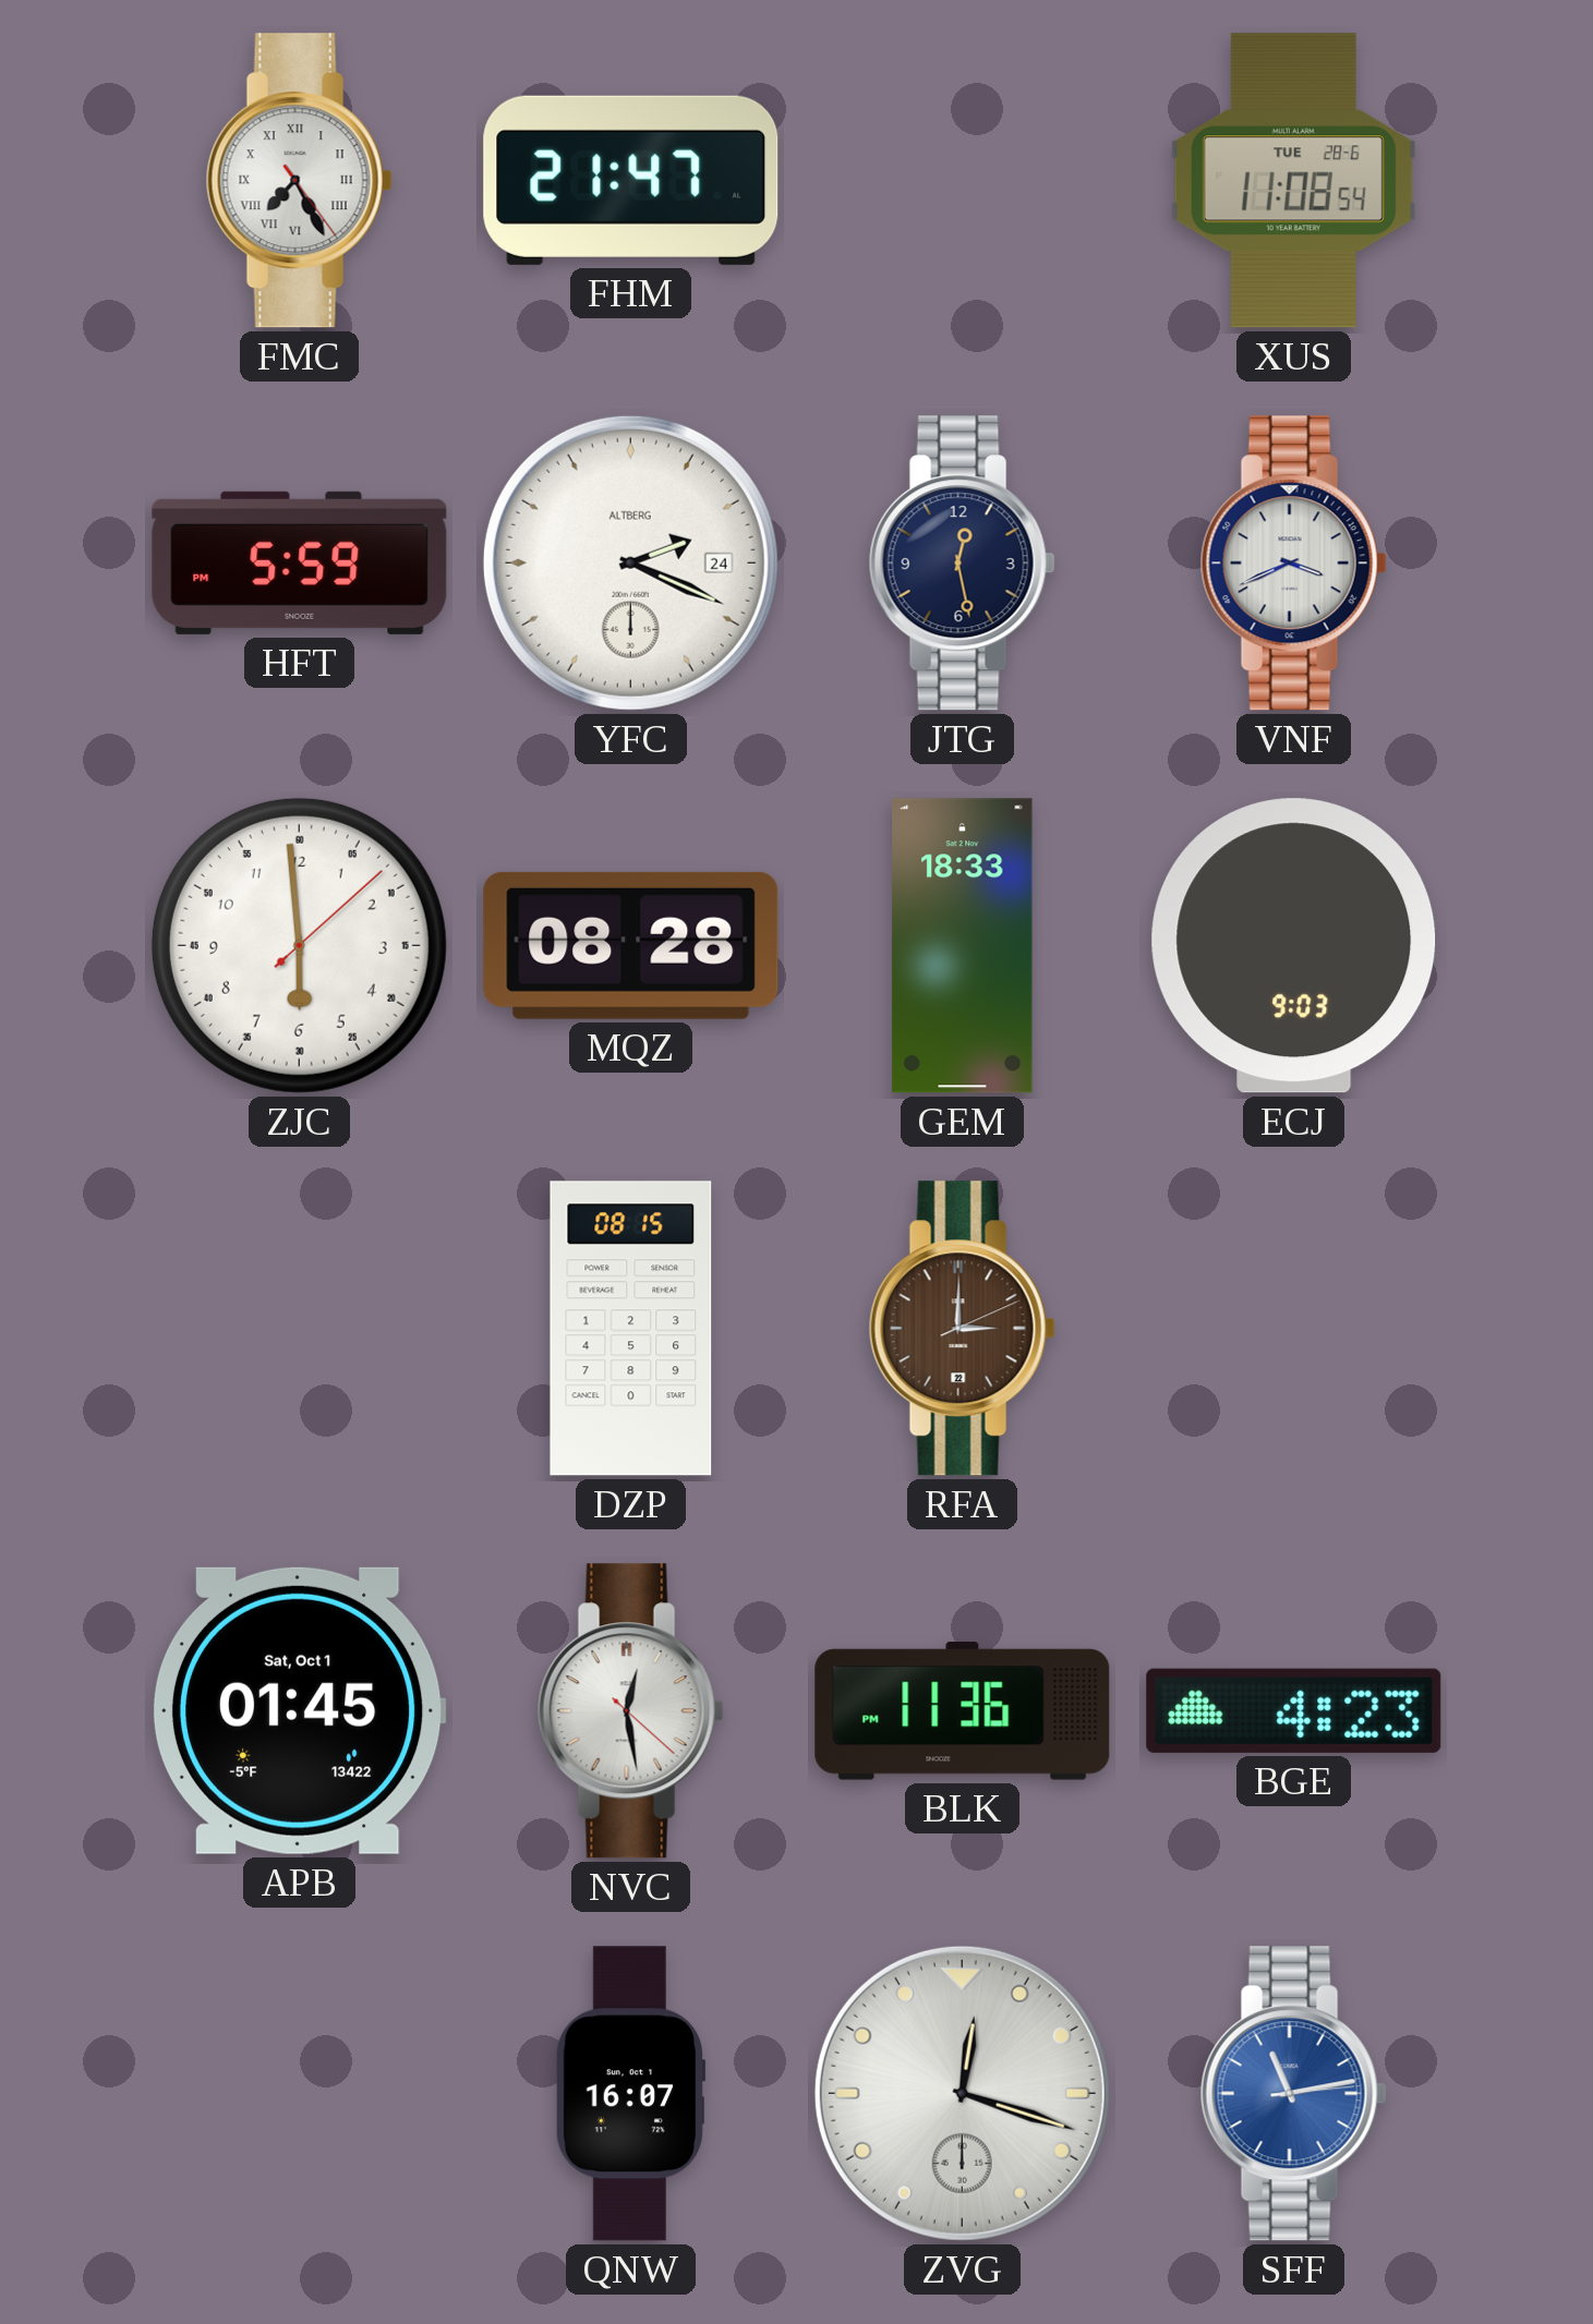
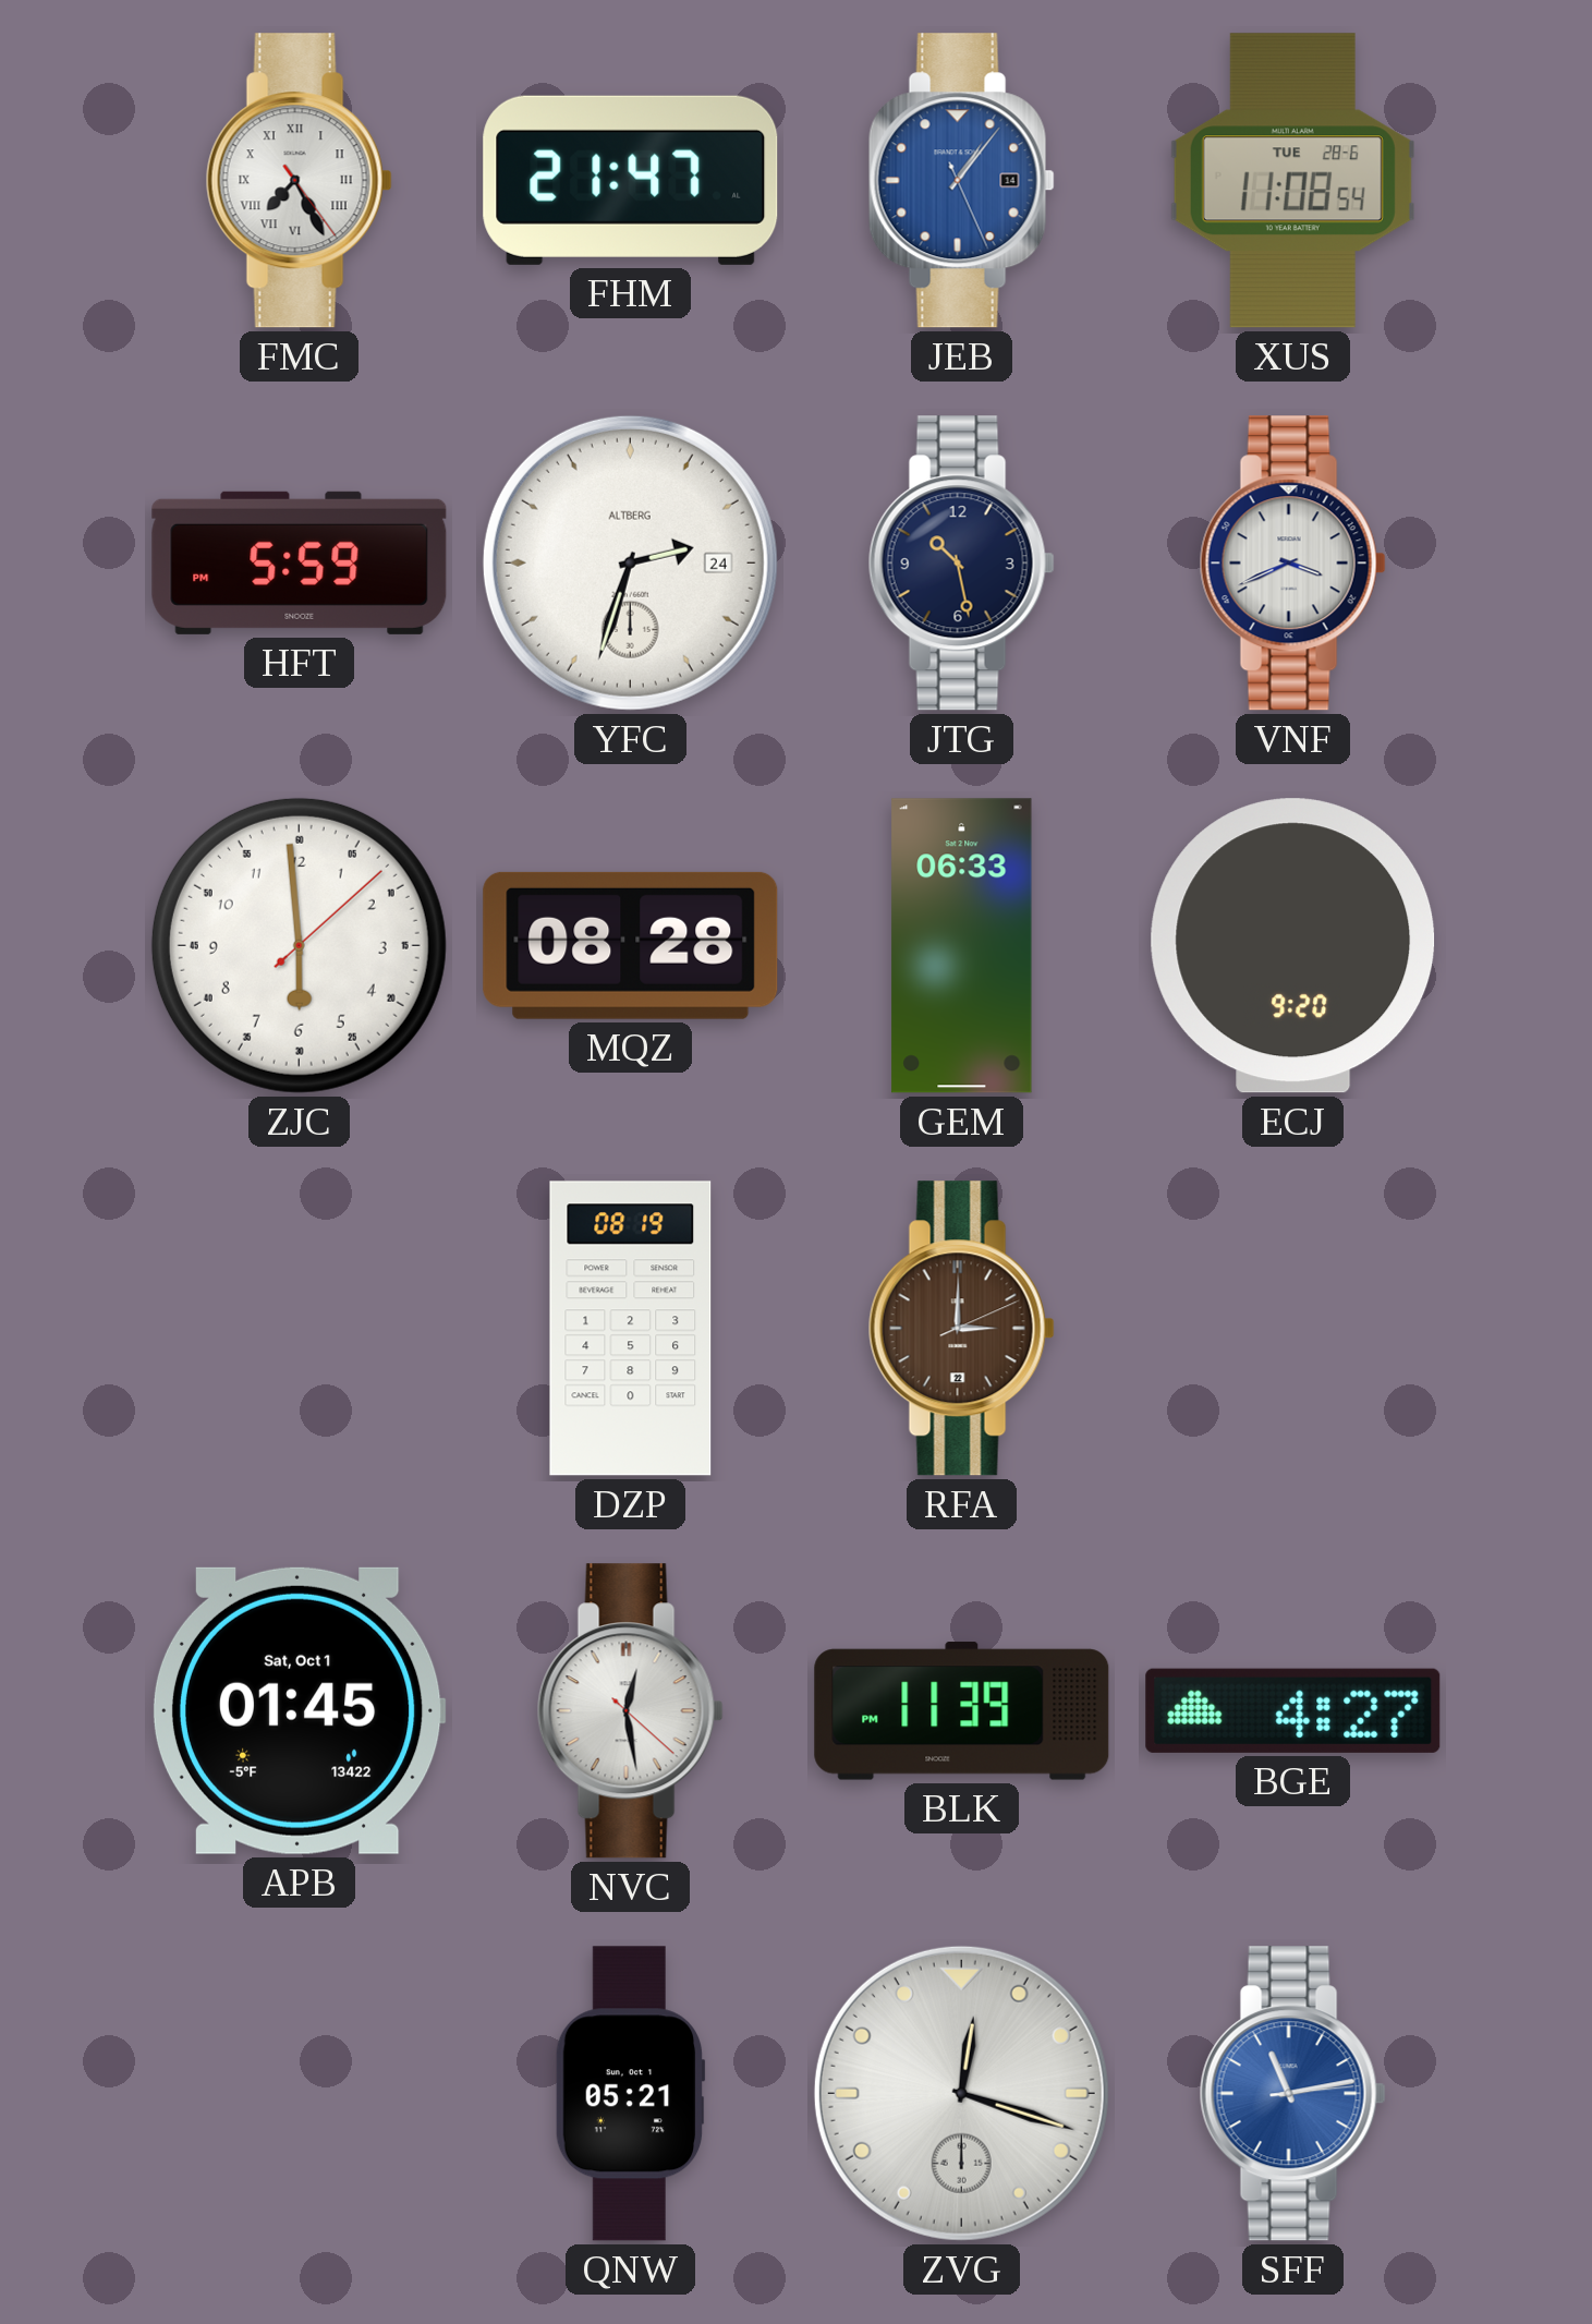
JEB: none -> 1:06
YFC: 2:19 -> 2:33
JTG: 12:28 -> 10:28
GEM: 18:33 -> 06:33
ECJ: 9:03 -> 9:20
DZP: 08:15 -> 08:19
BLK: 11:36 -> 11:39
BGE: 4:23 -> 4:27
QNW: 16:07 -> 05:21
